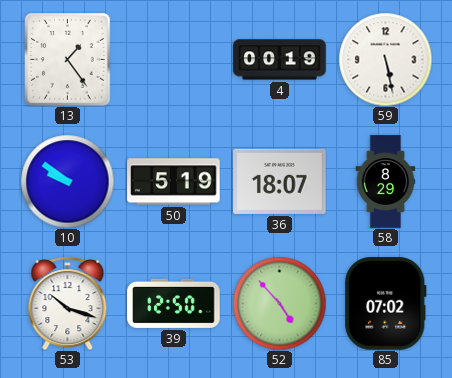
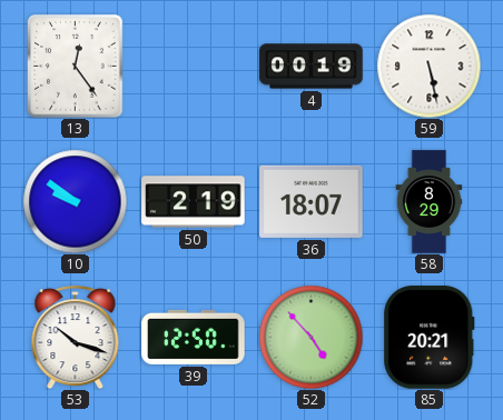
13: 1:24 -> 12:24
50: 5:19 -> 2:19
85: 07:02 -> 20:21
